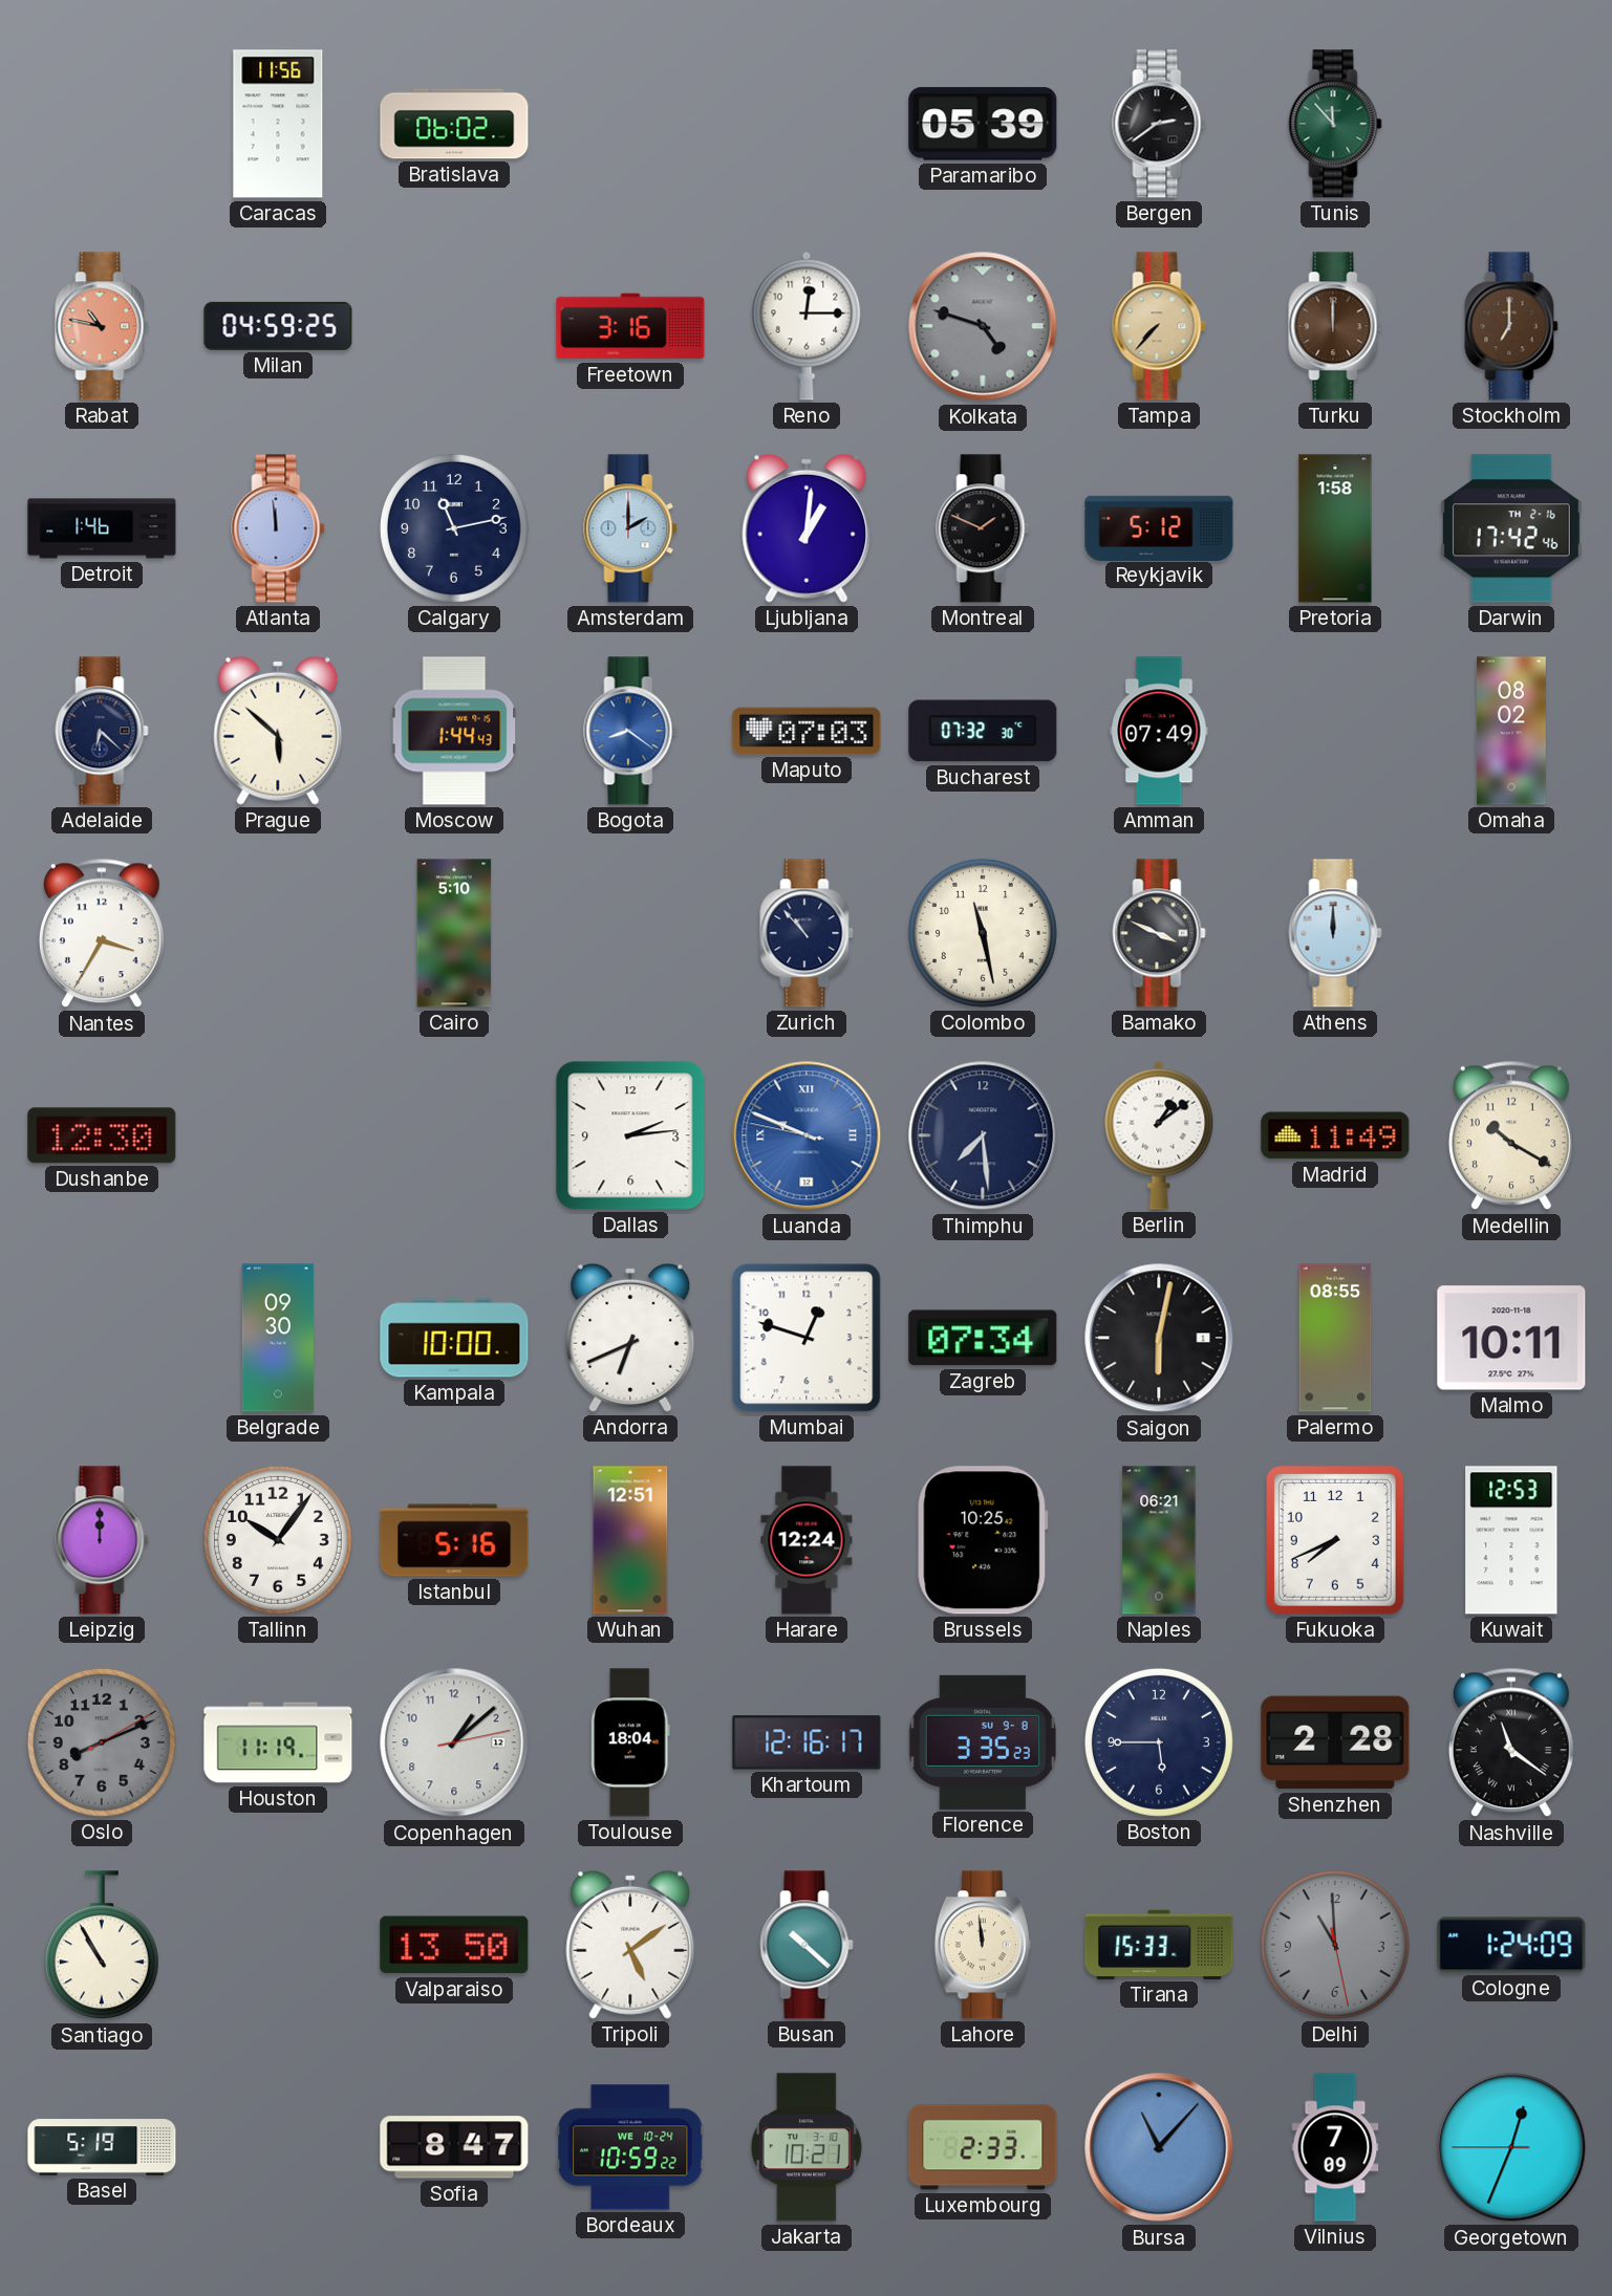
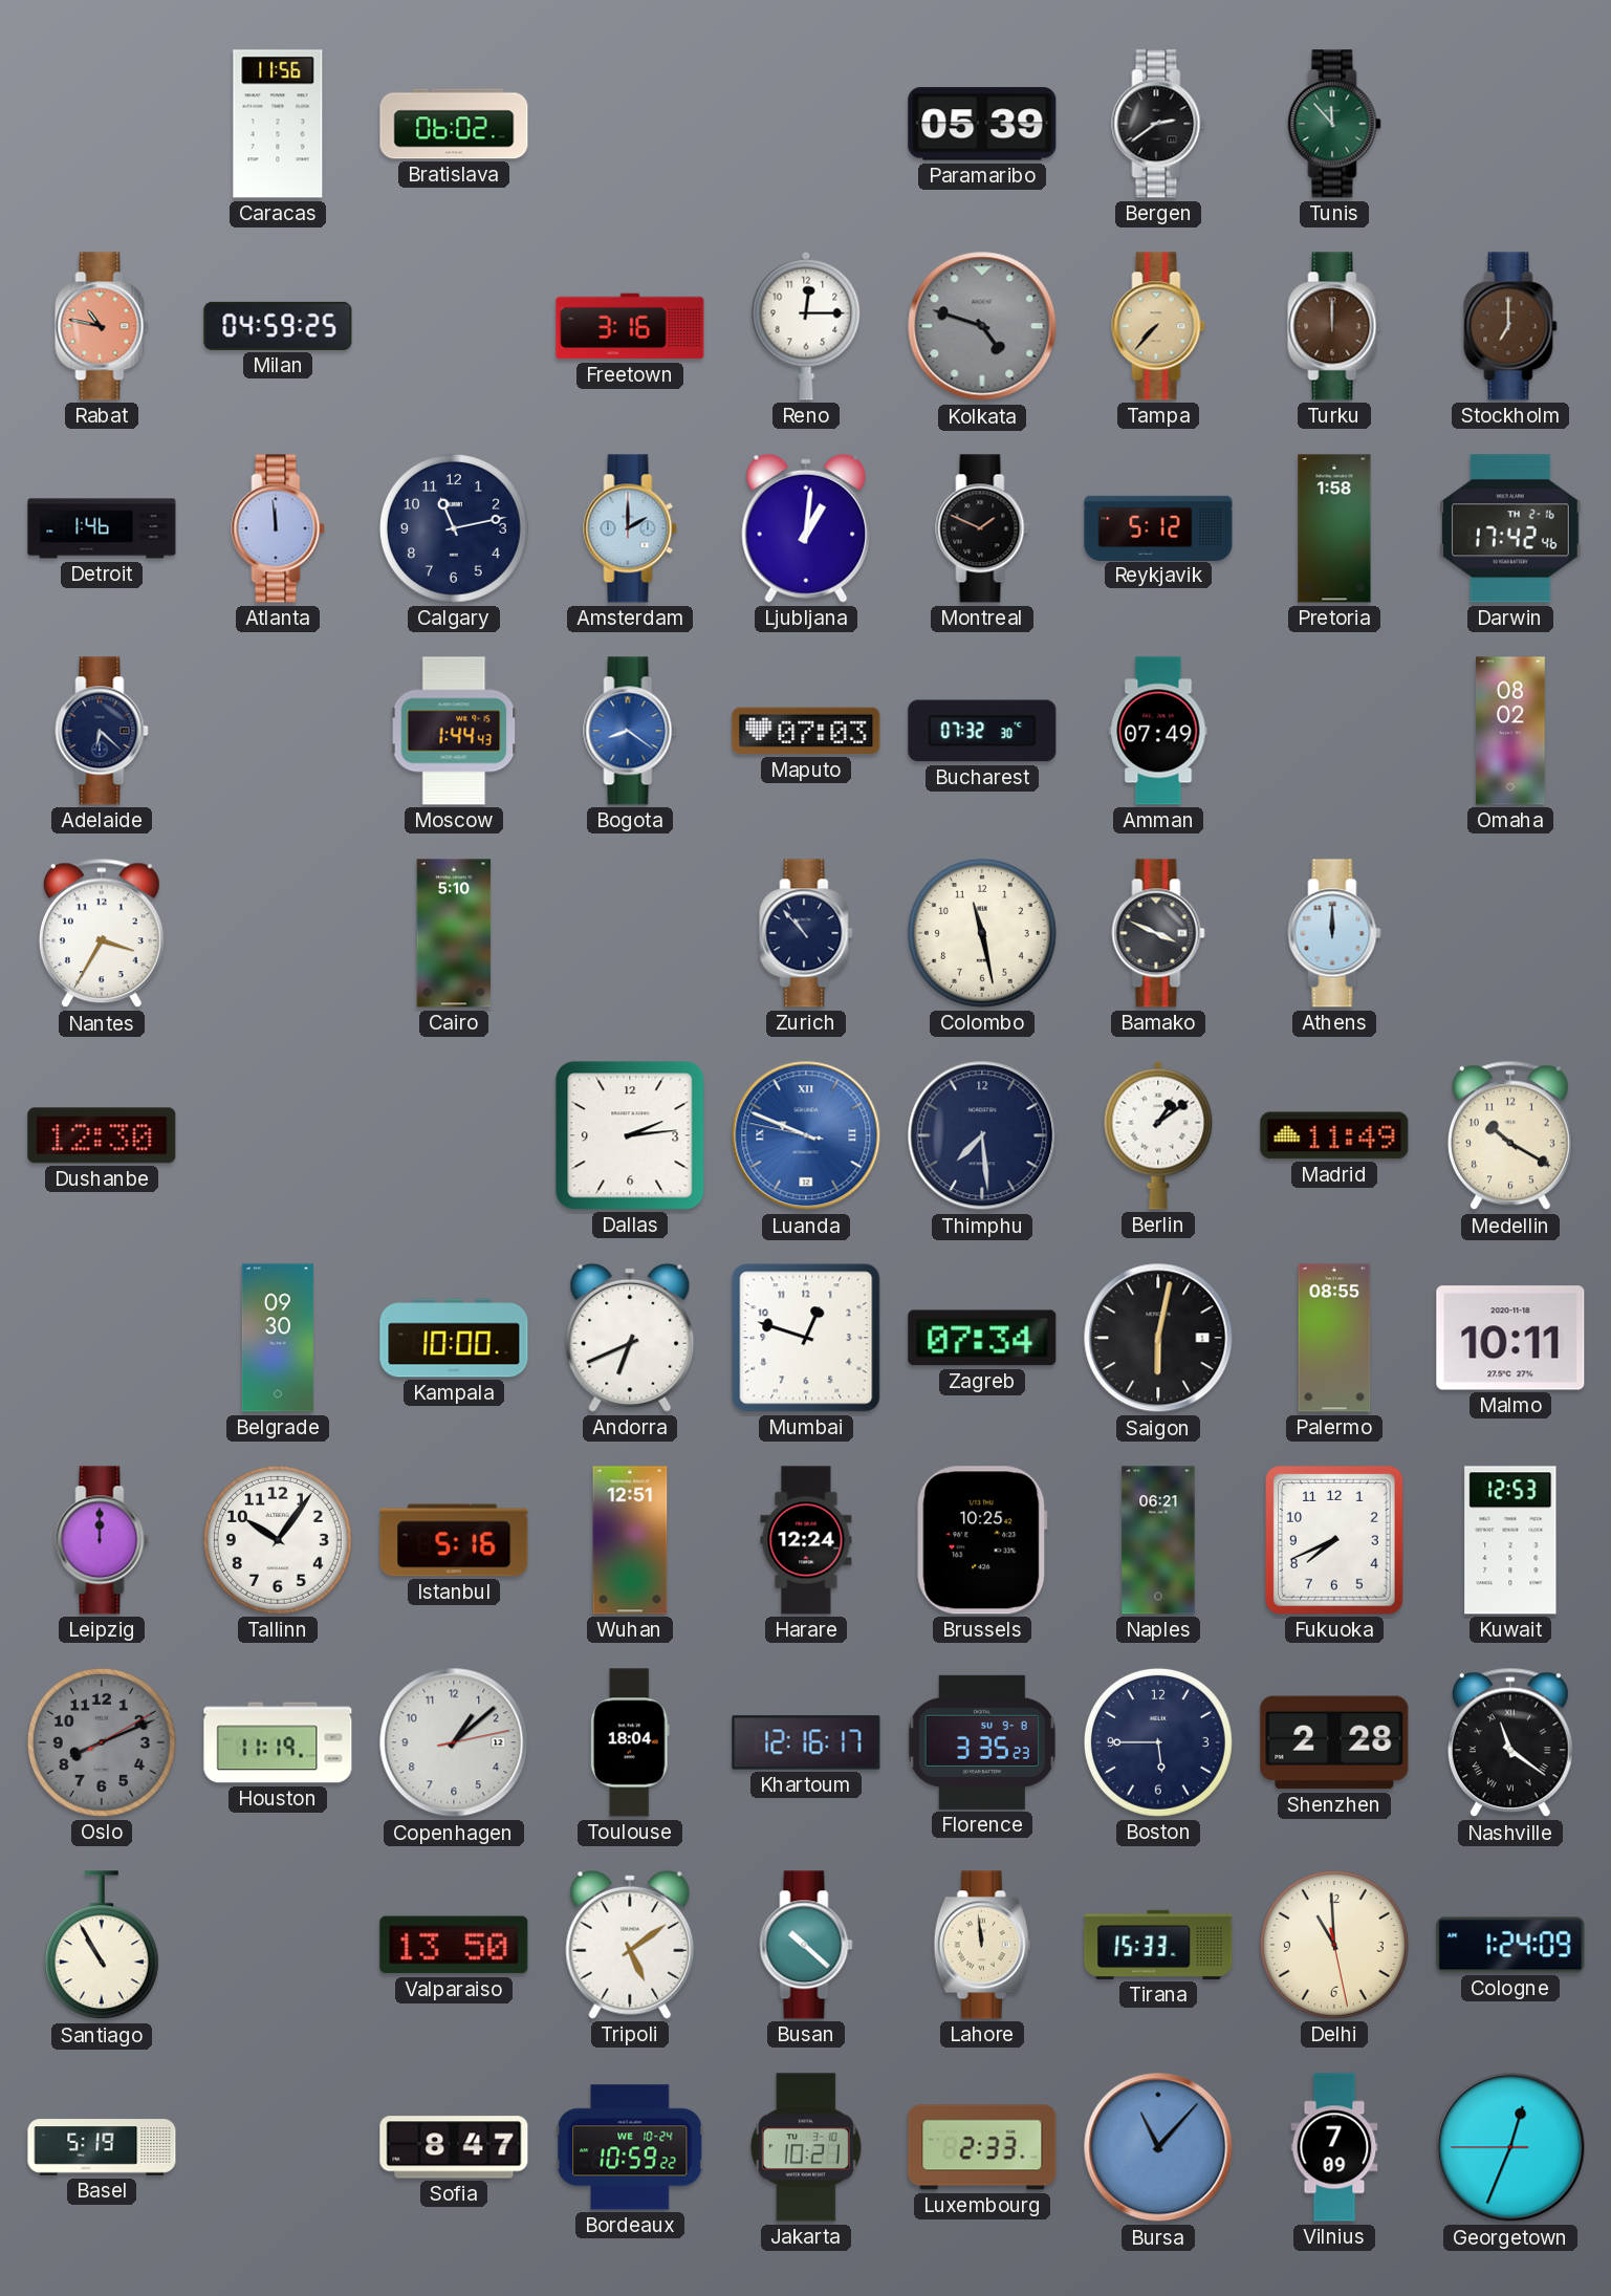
Prague: 5:52 -> none
Delhi dial: grey -> cream
